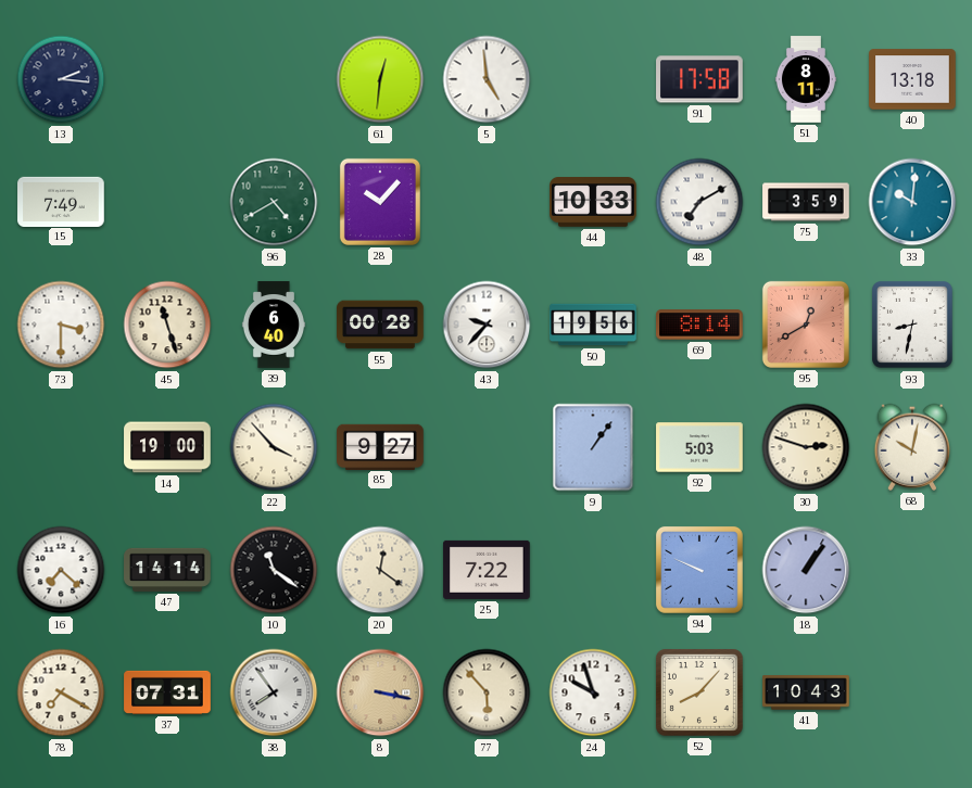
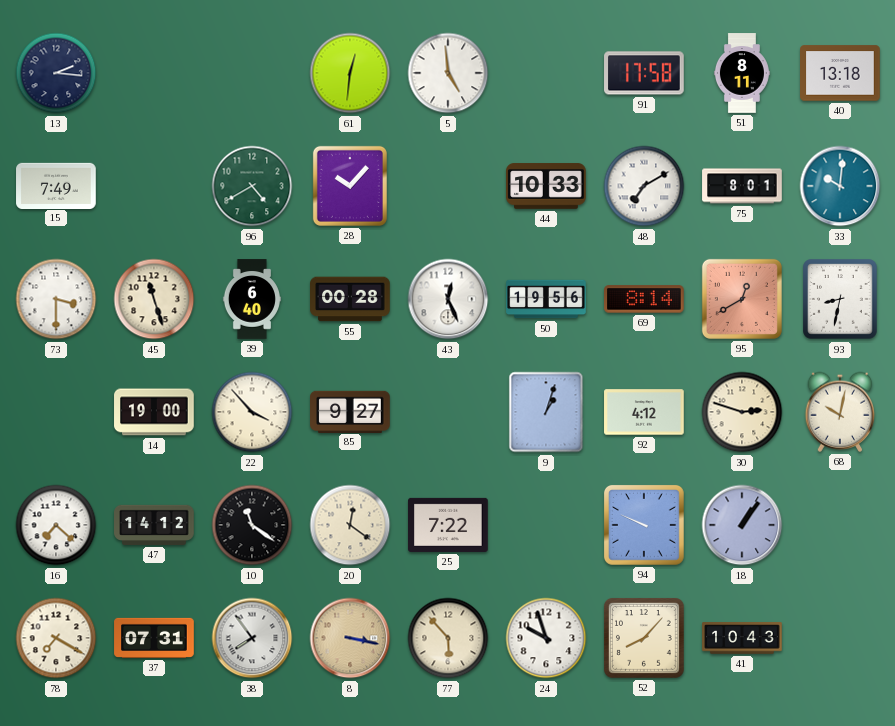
75: 3:59 -> 8:01
43: 9:37 -> 12:26
9: 1:06 -> 1:03
92: 5:03 -> 4:12
47: 14:14 -> 14:12
